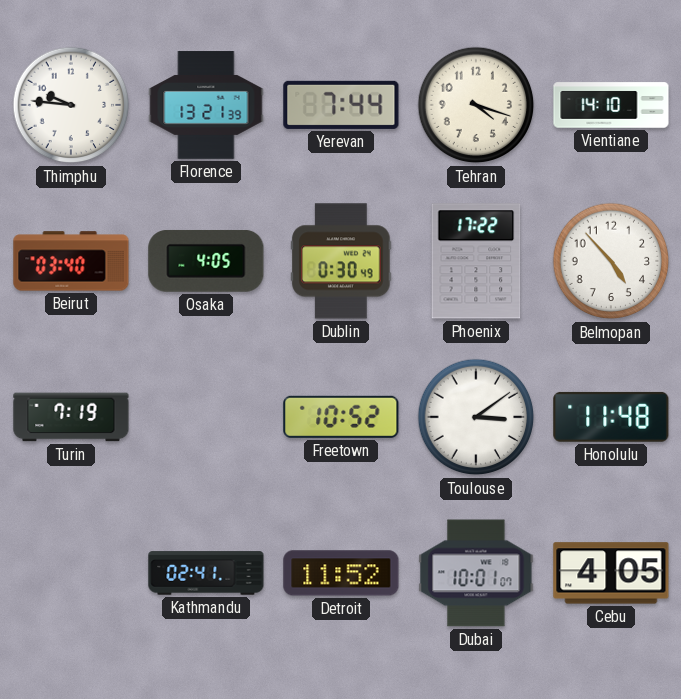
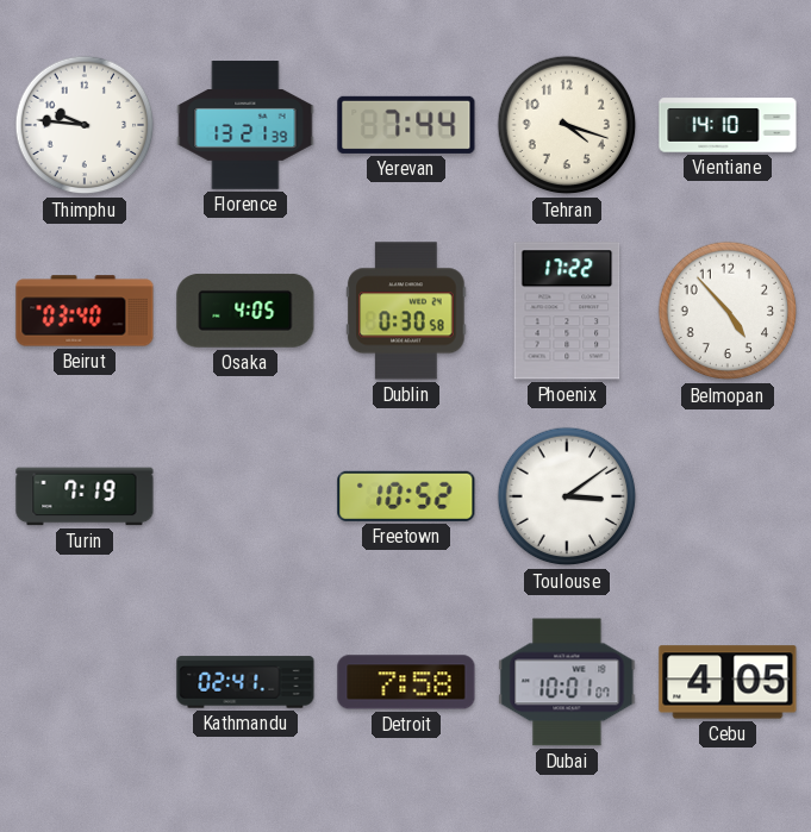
Dublin: 0:30:49 -> 0:30:58
Honolulu: 11:48 -> none
Detroit: 11:52 -> 7:58
